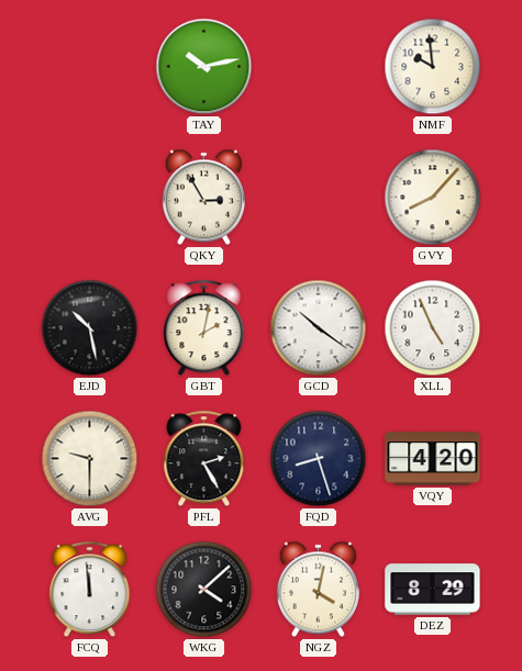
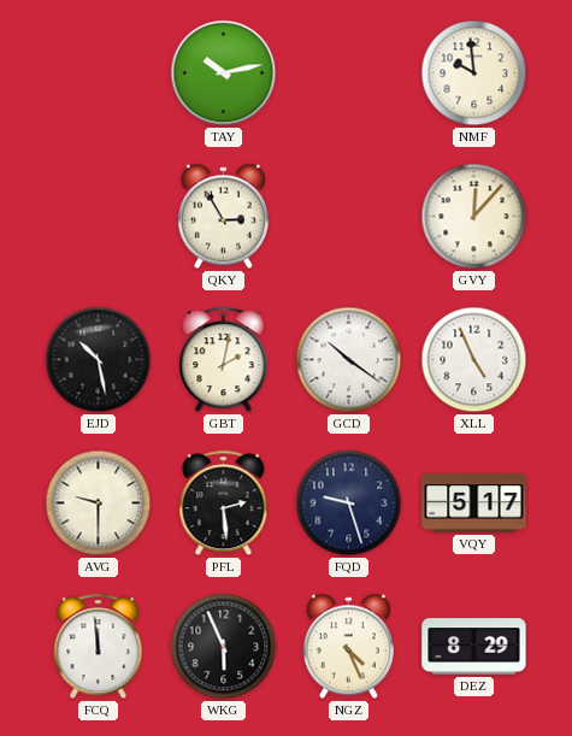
GVY: 8:07 -> 12:07
PFL: 2:25 -> 2:29
FQD: 8:27 -> 9:27
VQY: 4:20 -> 5:17
WKG: 4:08 -> 5:56
NGZ: 4:02 -> 4:26
